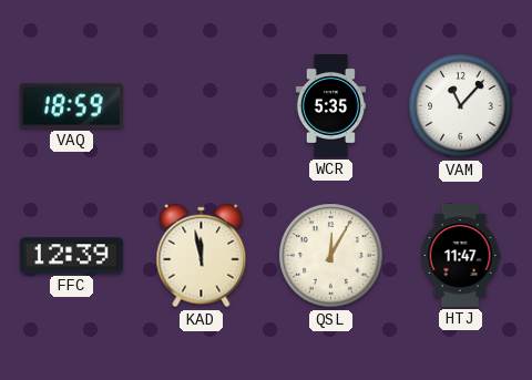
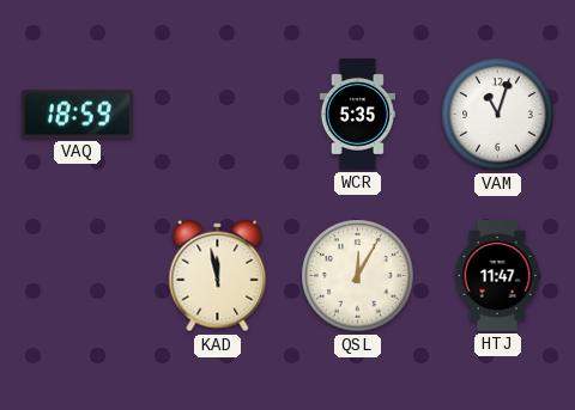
VAM: 11:07 -> 11:03
FFC: 12:39 -> none
